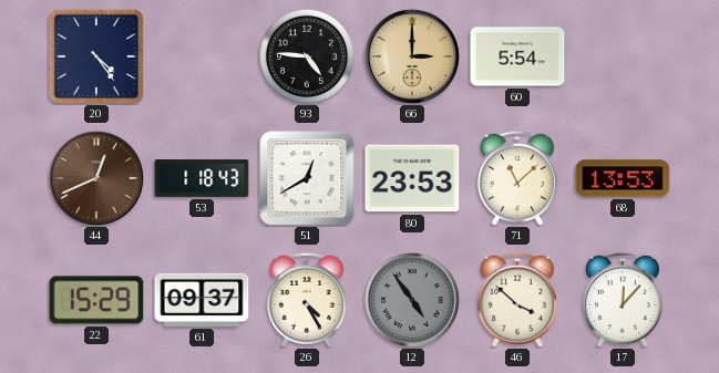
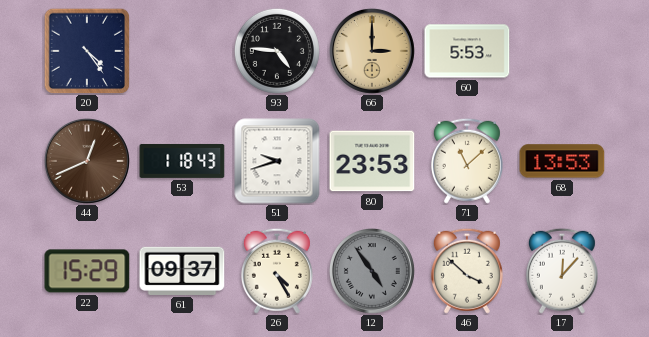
60: 5:54 -> 5:53
51: 12:40 -> 9:42
